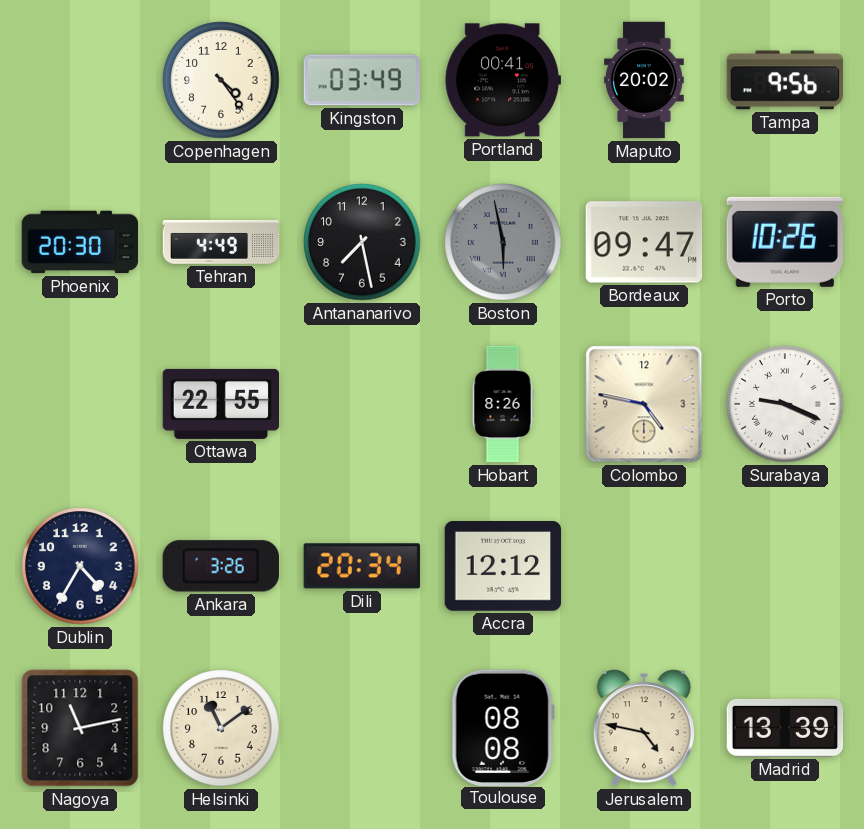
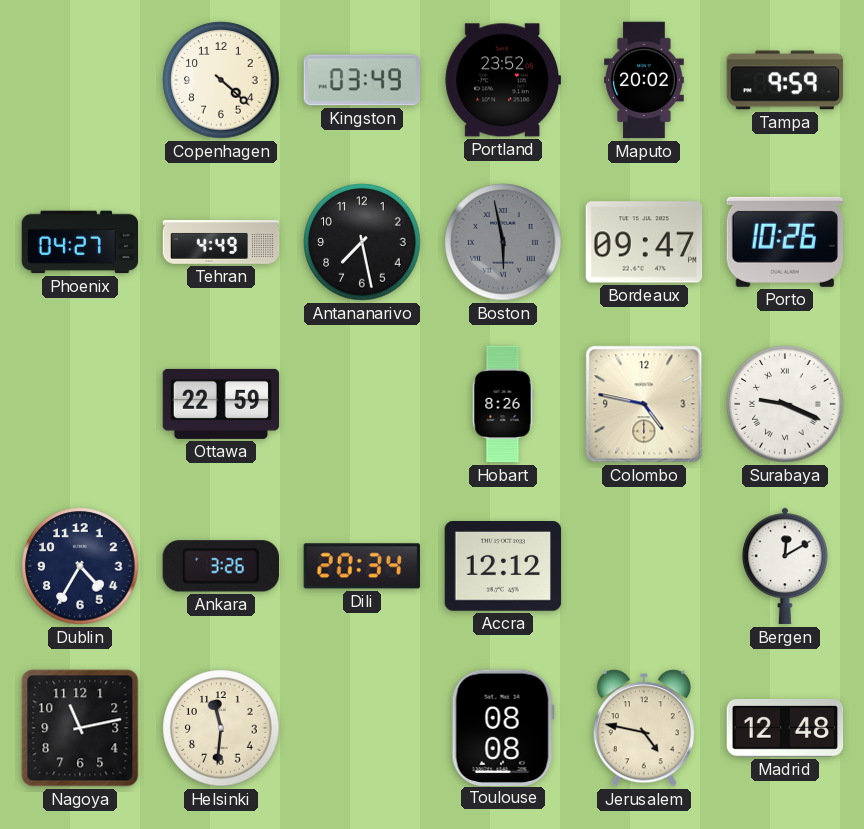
Copenhagen: 4:24 -> 4:22
Portland: 00:41 -> 23:52
Tampa: 9:56 -> 9:59
Phoenix: 20:30 -> 04:27
Ottawa: 22:55 -> 22:59
Bergen: none -> 12:10
Helsinki: 11:09 -> 11:31
Madrid: 13:39 -> 12:48
